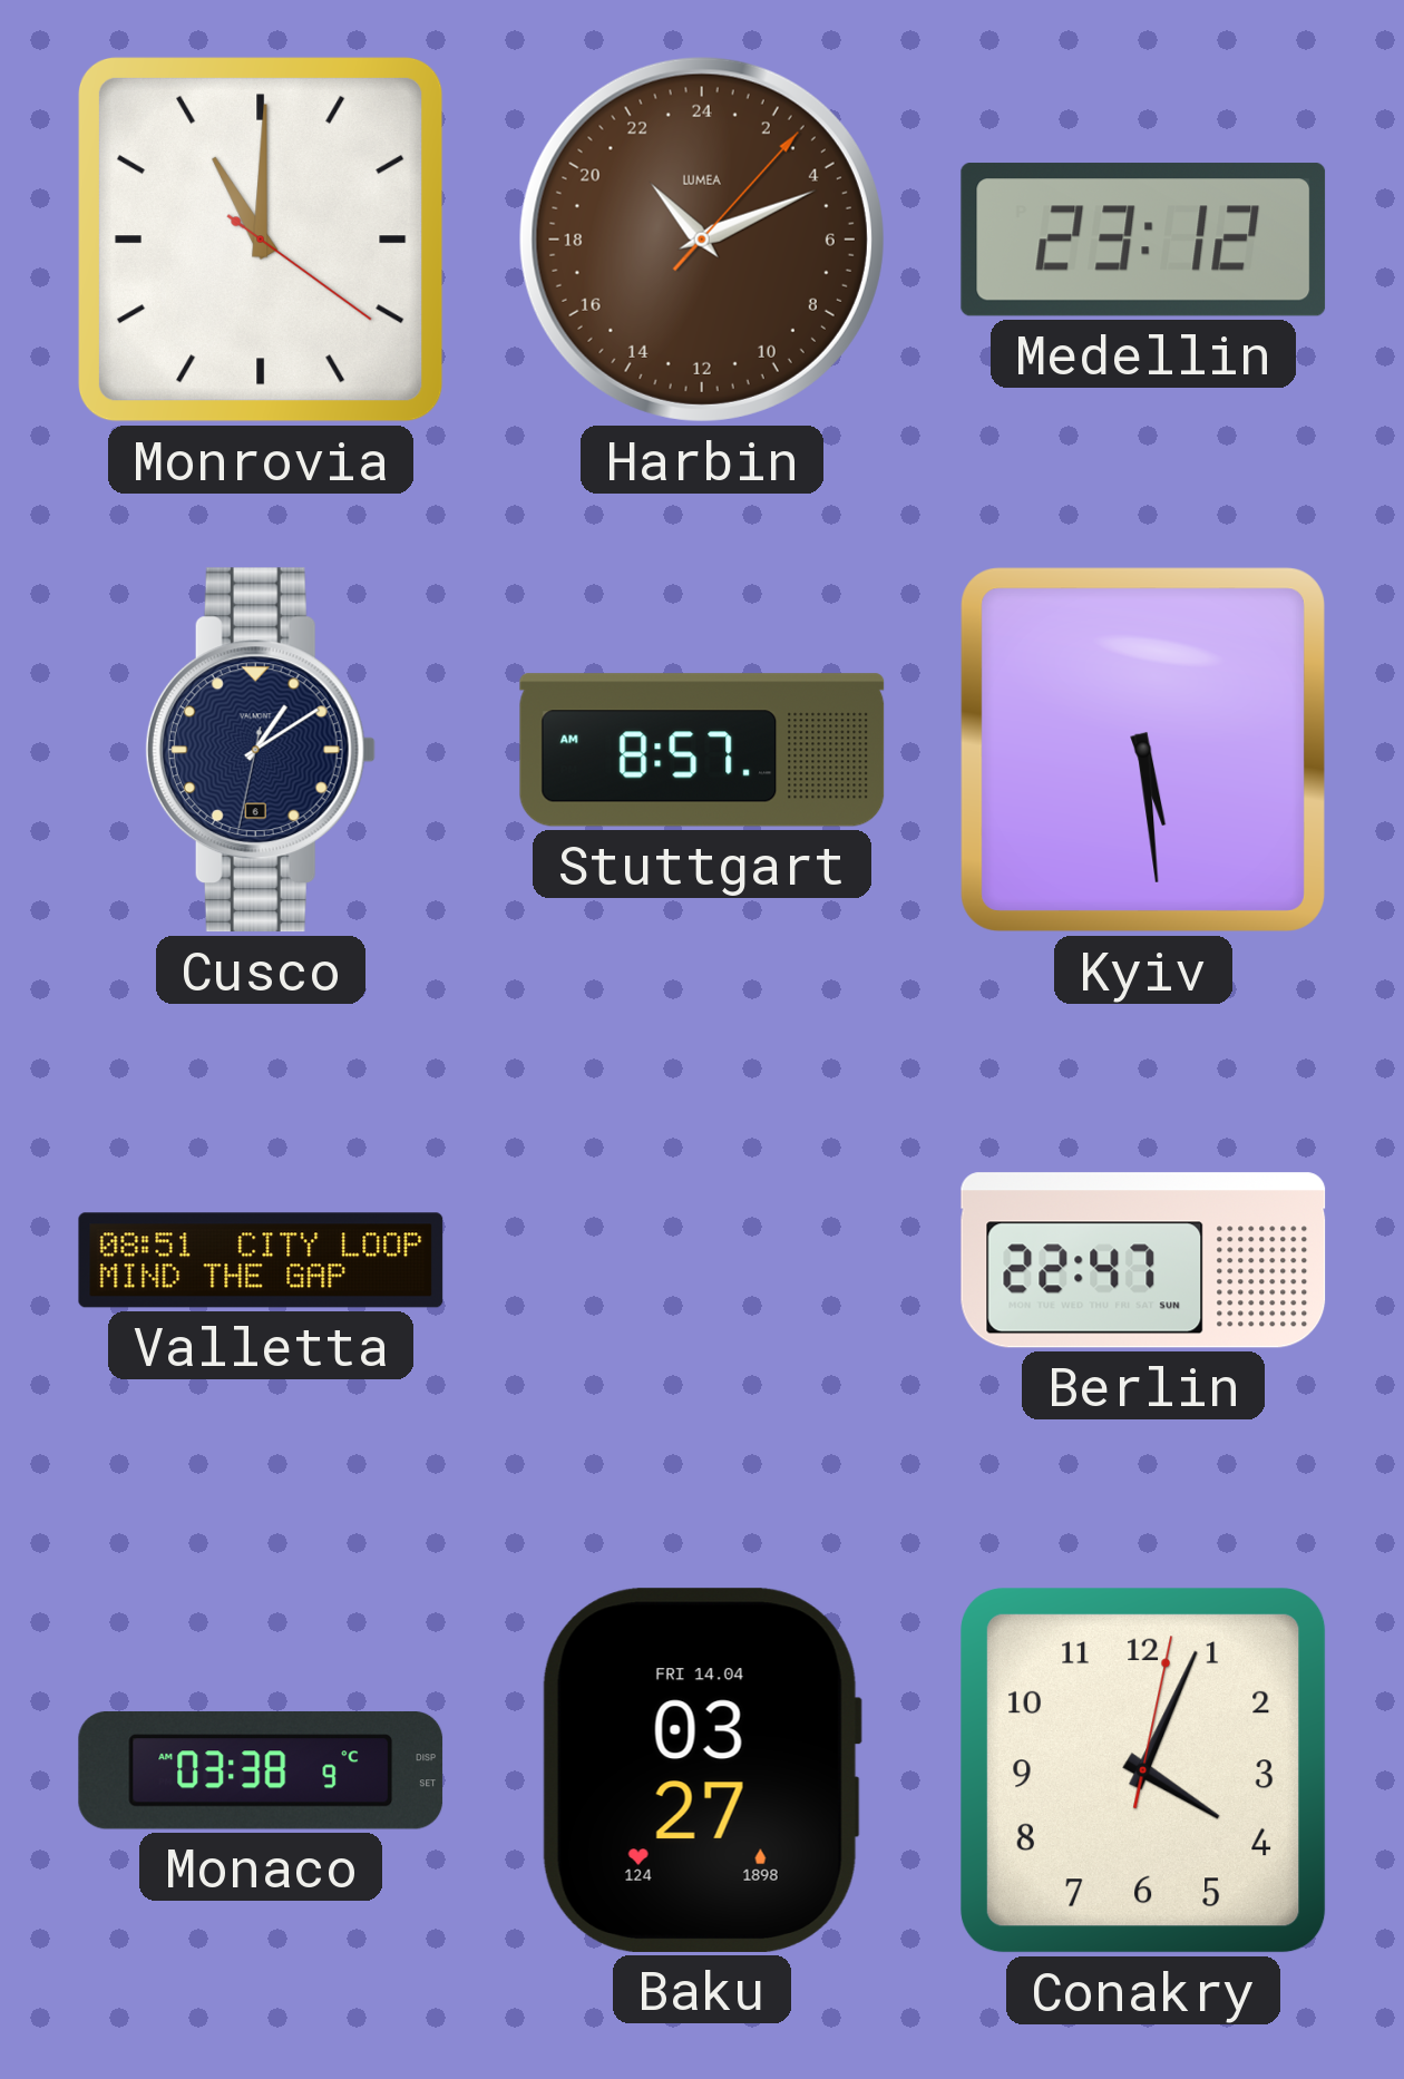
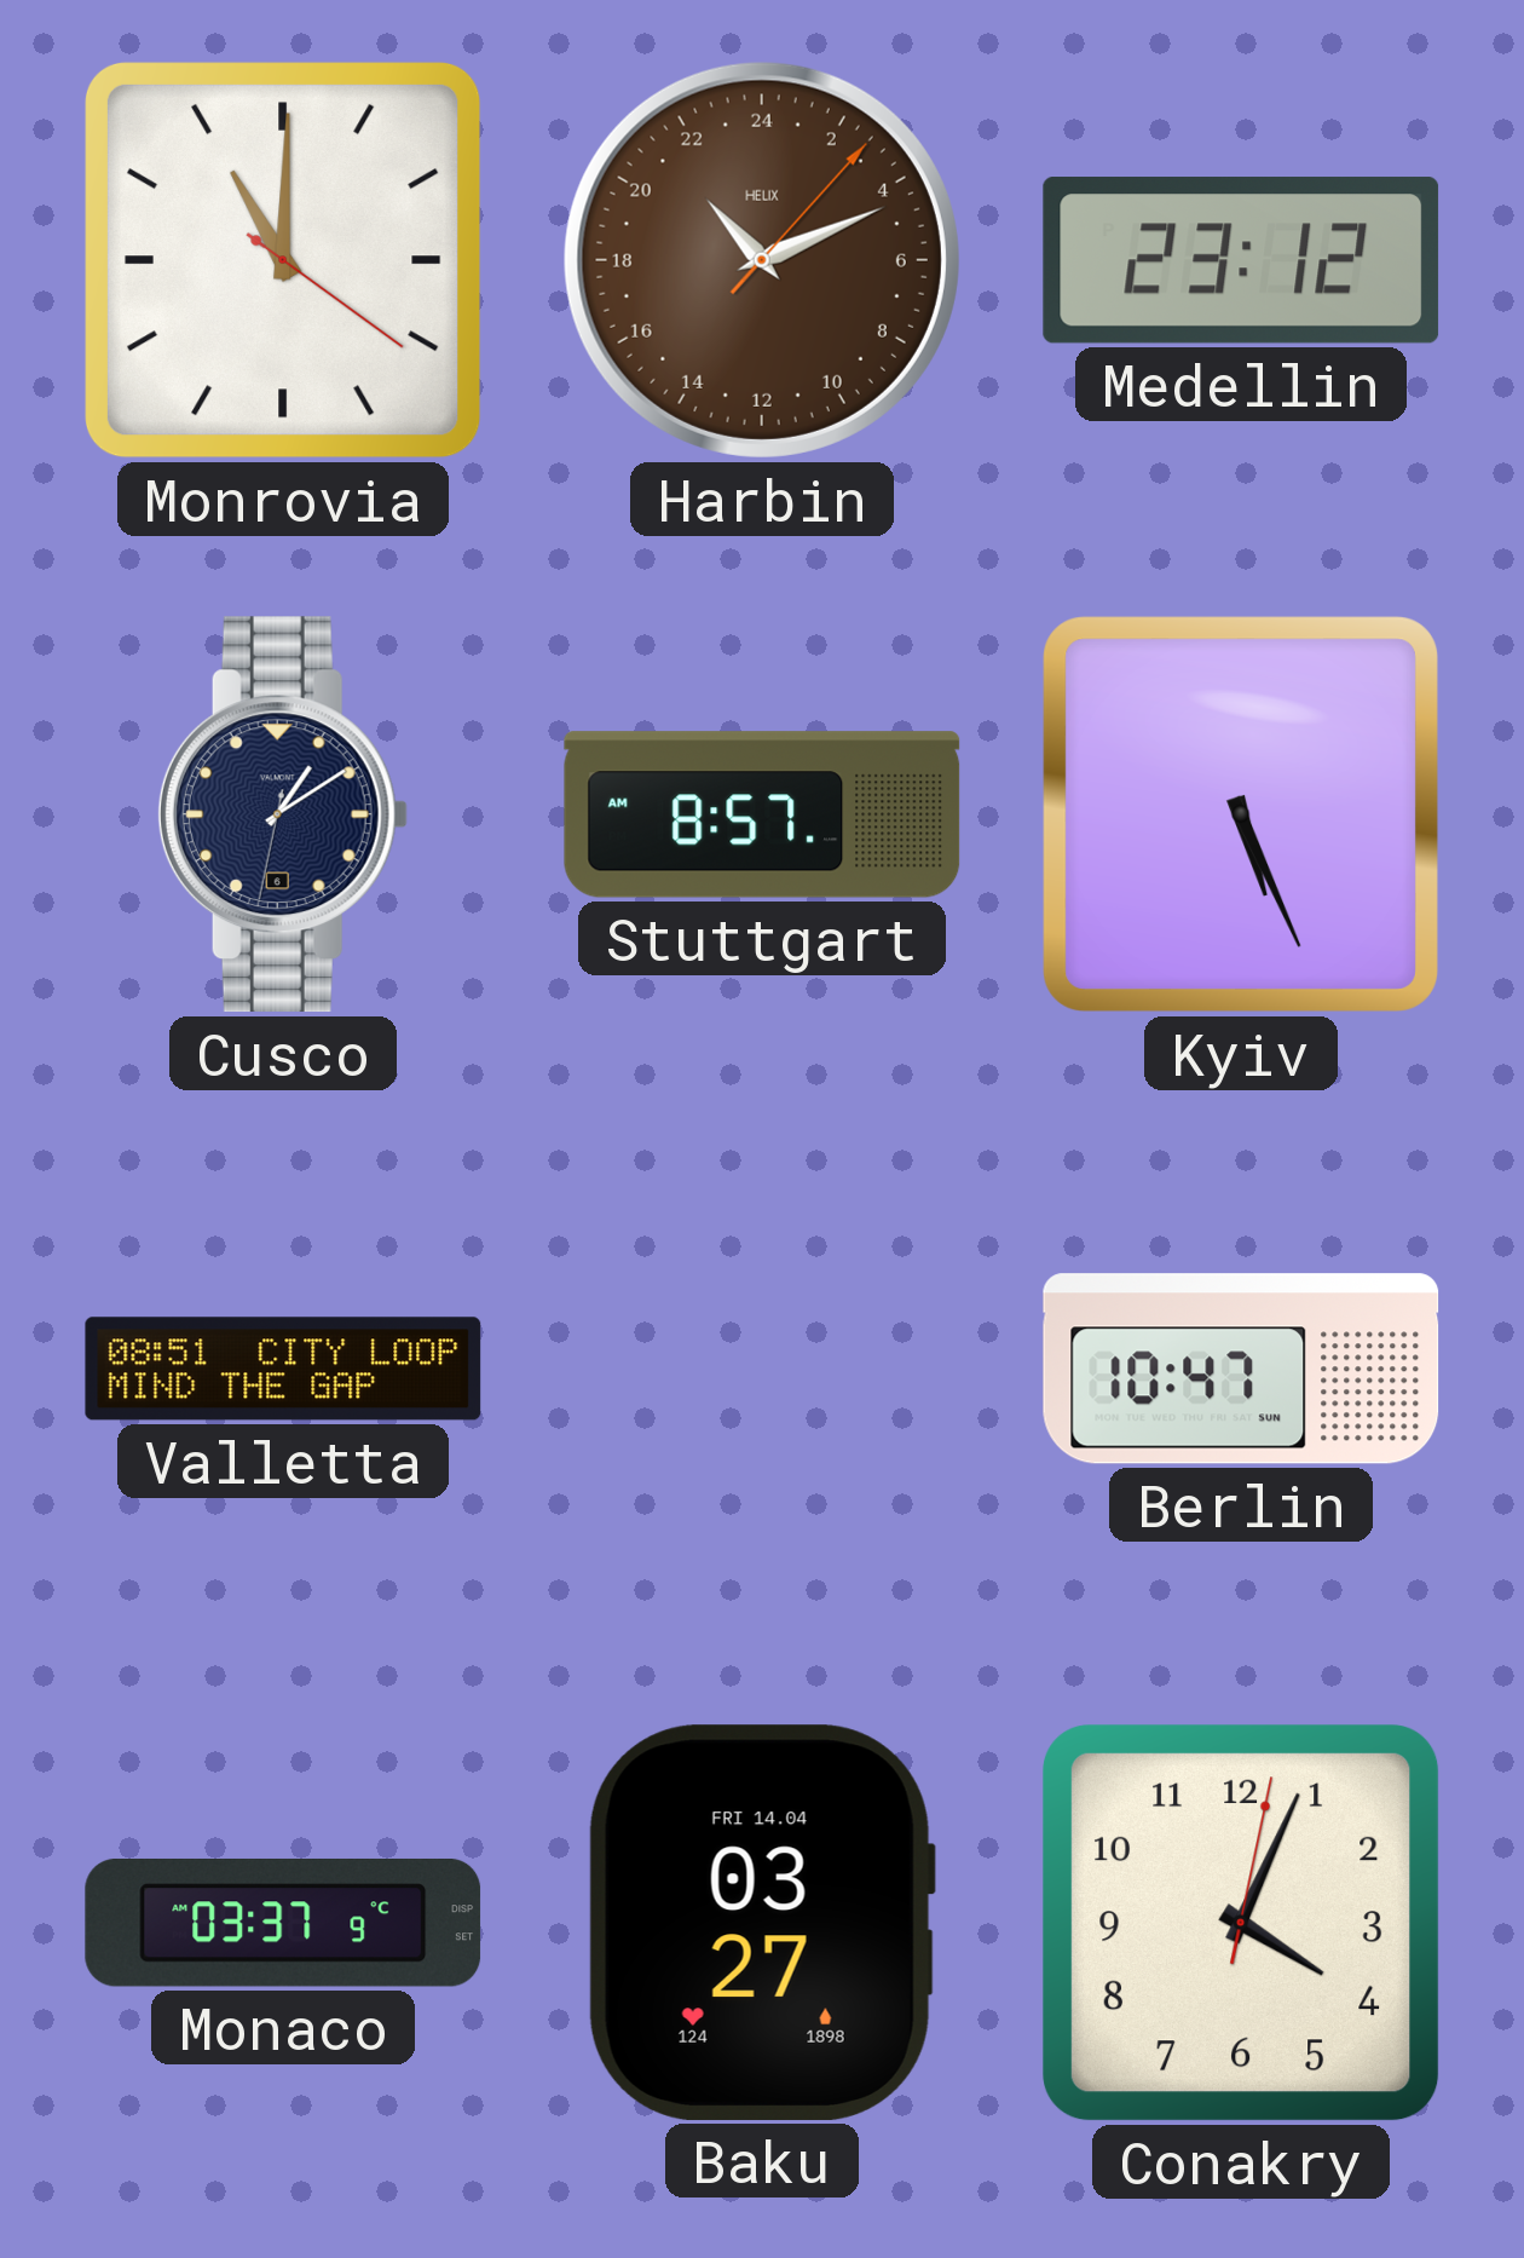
Harbin brand: LUMEA -> HELIX
Kyiv: 5:29 -> 5:26
Berlin: 22:47 -> 10:47
Monaco: 03:38 -> 03:37
